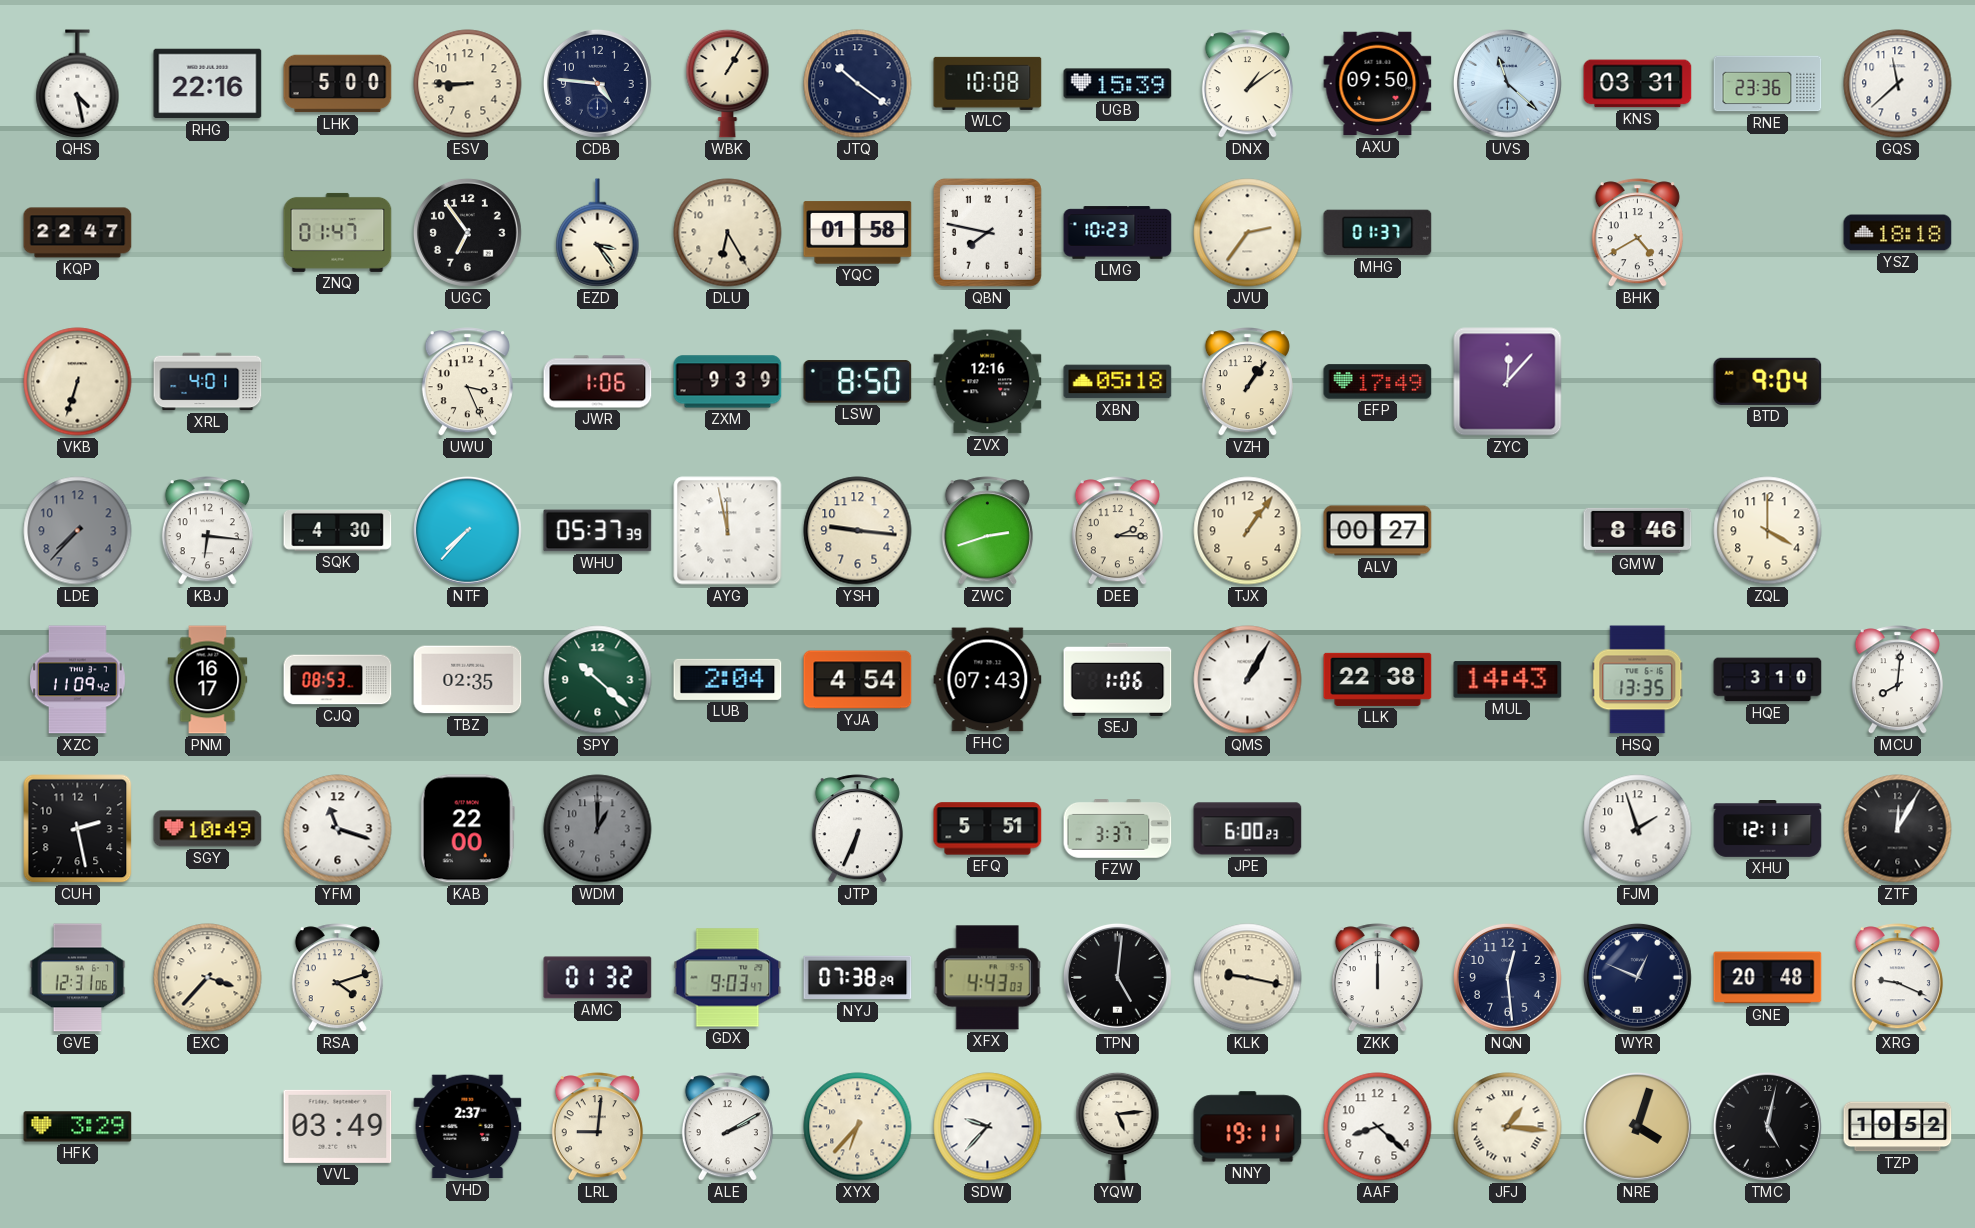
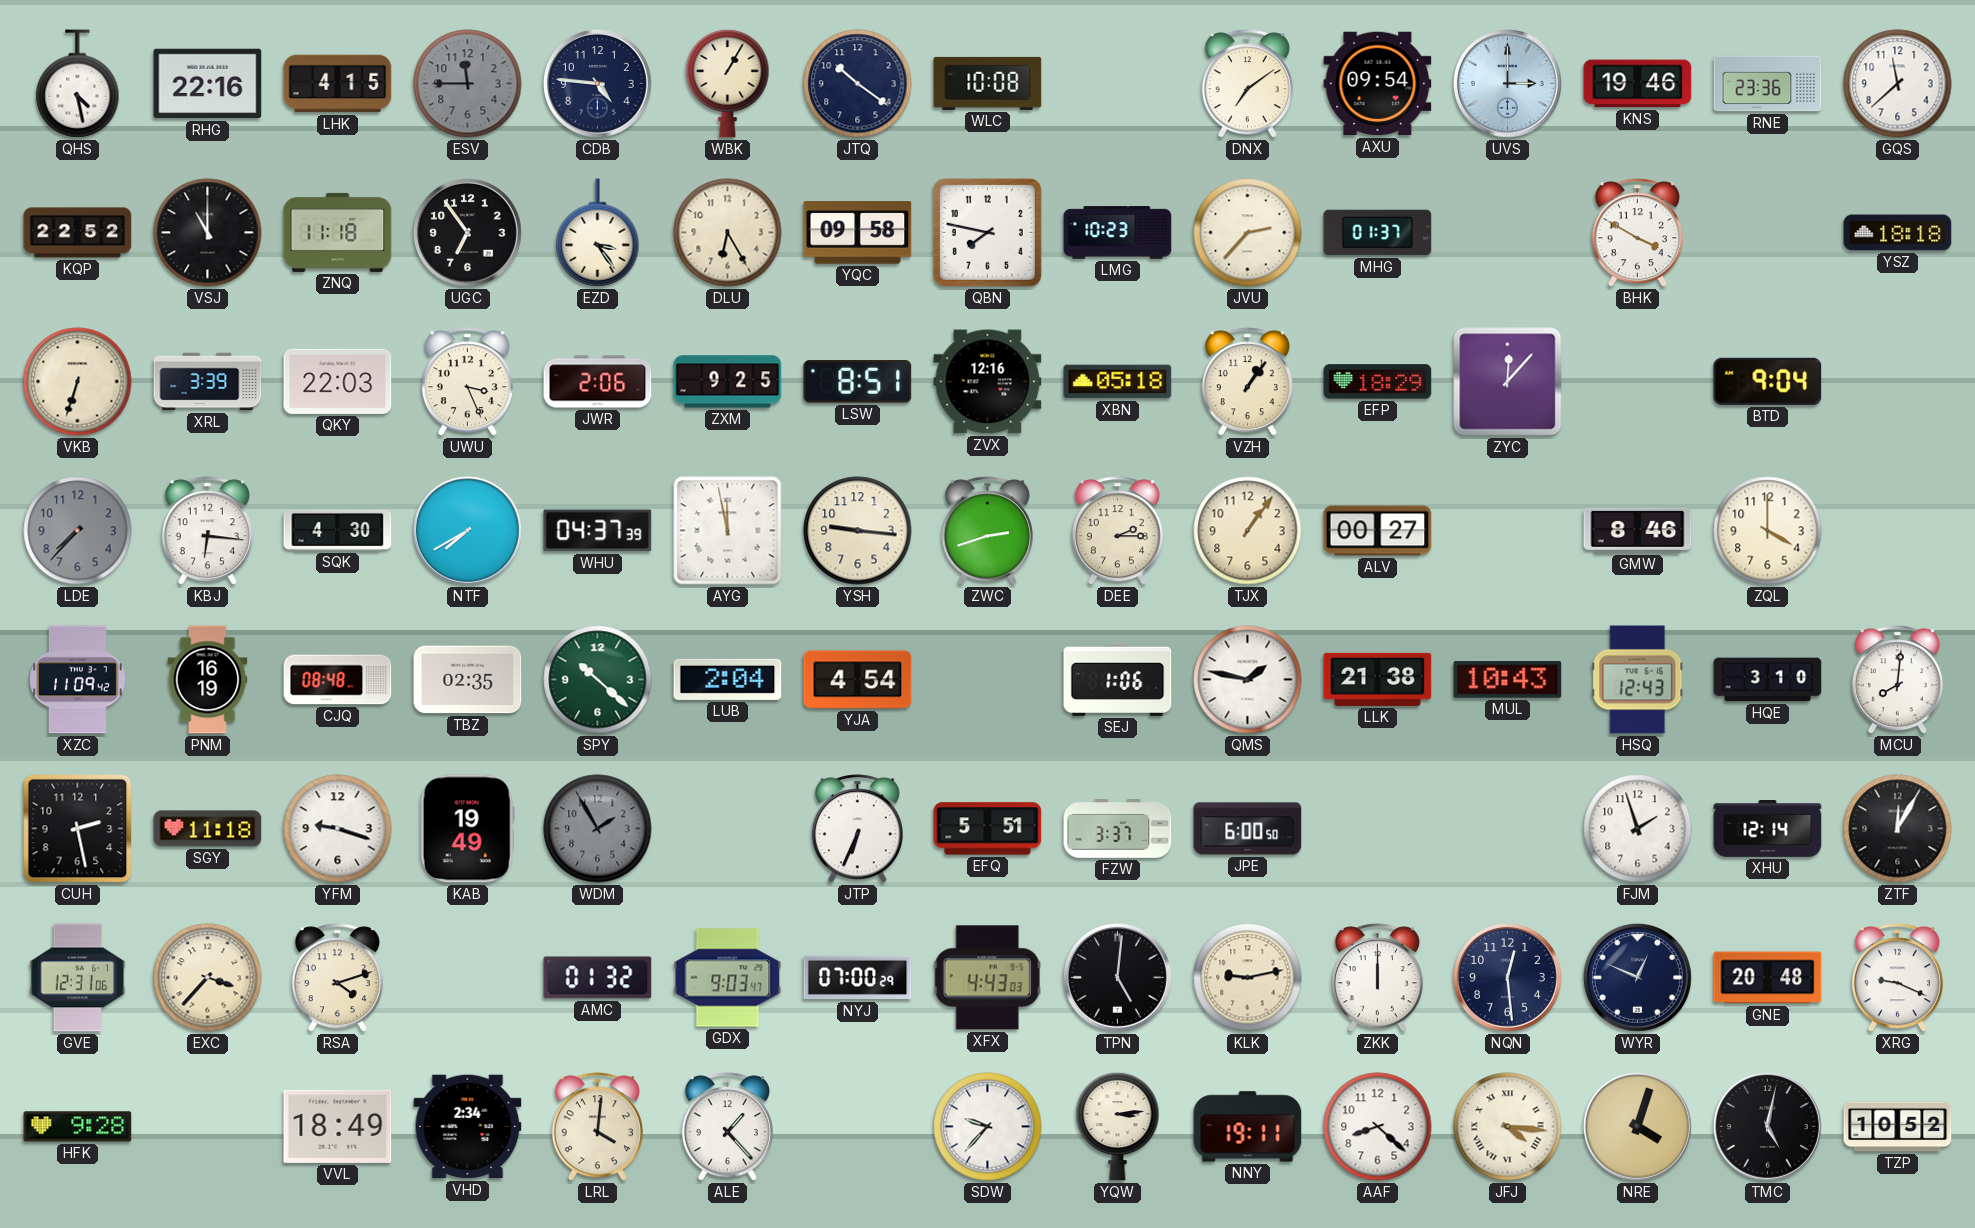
LHK: 5:00 -> 4:15
ESV: 8:45 -> 11:45
ESV dial: cream -> grey
UGB: 15:39 -> none
DNX: 1:09 -> 7:09
AXU: 09:50 -> 09:54
UVS: 11:22 -> 3:00
KNS: 03:31 -> 19:46
KQP: 22:47 -> 22:52
VSJ: none -> 11:00
ZNQ: 01:47 -> 11:18
YQC: 01:58 -> 09:58
JVU: 2:36 -> 2:37
BHK: 4:40 -> 3:50
XRL: 4:01 -> 3:39
QKY: none -> 22:03
JWR: 1:06 -> 2:06
ZXM: 9:39 -> 9:25
LSW: 8:50 -> 8:51
EFP: 17:49 -> 18:29
NTF: 7:37 -> 7:40
WHU: 05:37 -> 04:37
PNM: 16:17 -> 16:19
CJQ: 08:53 -> 08:48
FHC: 07:43 -> none
QMS: 1:05 -> 1:47
LLK: 22:38 -> 21:38
MUL: 14:43 -> 10:43
HSQ: 13:35 -> 12:43
SGY: 10:49 -> 11:18
YFM: 11:18 -> 9:18
KAB: 22:00 -> 19:49
WDM: 1:00 -> 1:55
JPE: 6:00:23 -> 6:00:50
XHU: 12:11 -> 12:14
NYJ: 07:38 -> 07:00
KLK: 9:17 -> 9:13
HFK: 3:29 -> 9:28
VVL: 03:49 -> 18:49
VHD: 2:37 -> 2:34
LRL: 9:01 -> 4:01
ALE: 2:10 -> 1:23
XYX: 6:37 -> none
YQW: 5:14 -> 3:14
JFJ: 1:16 -> 4:16
